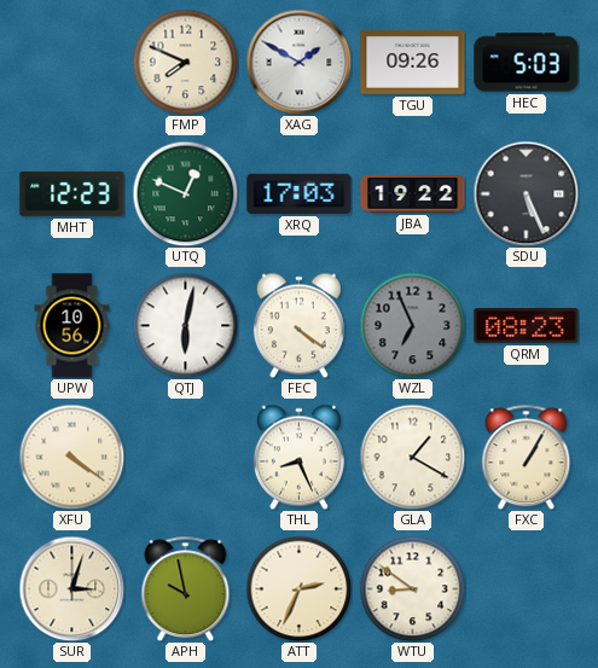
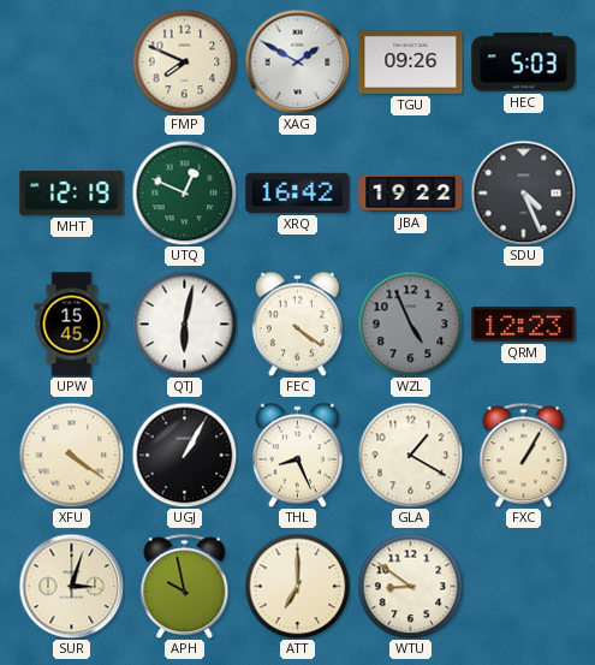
MHT: 12:23 -> 12:19
XRQ: 17:03 -> 16:42
SDU: 5:26 -> 4:26
UPW: 10:56 -> 15:45
WZL: 6:56 -> 4:56
QRM: 08:23 -> 12:23
UGJ: none -> 1:05
ATT: 2:34 -> 7:00
